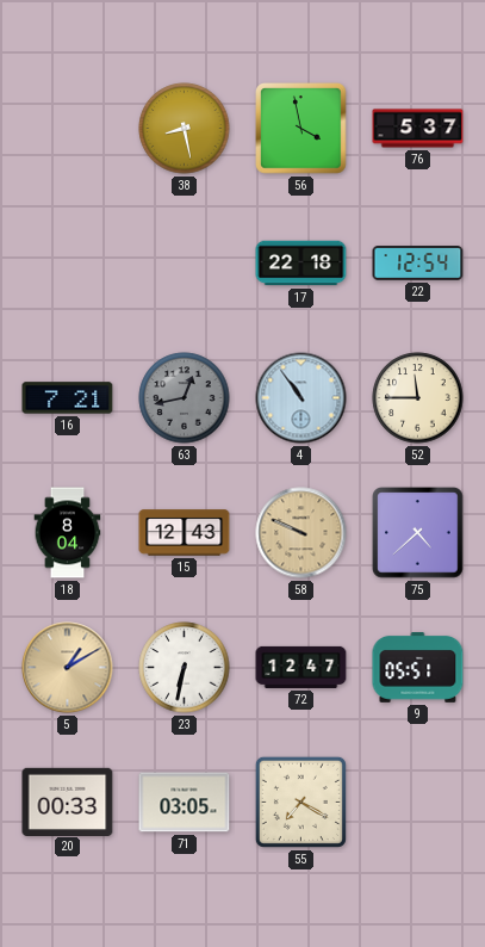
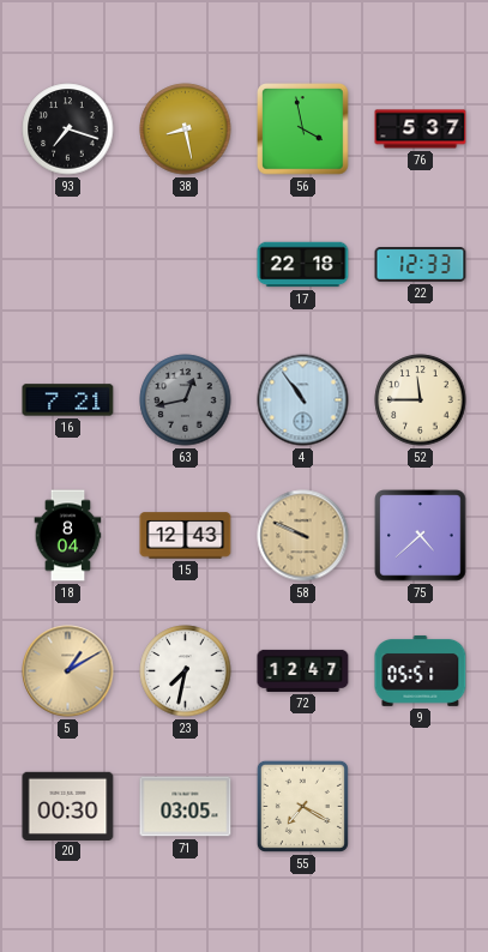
93: none -> 7:18
22: 12:54 -> 12:33
23: 6:32 -> 7:32
20: 00:33 -> 00:30
